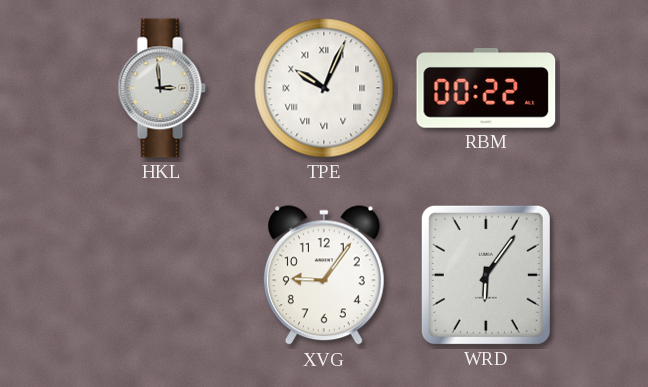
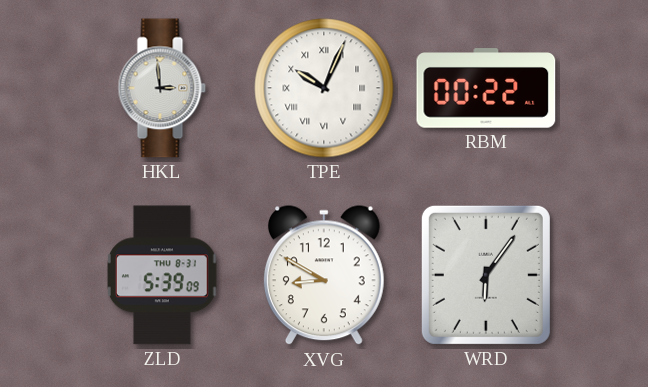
ZLD: none -> 5:39
XVG: 9:06 -> 8:50
